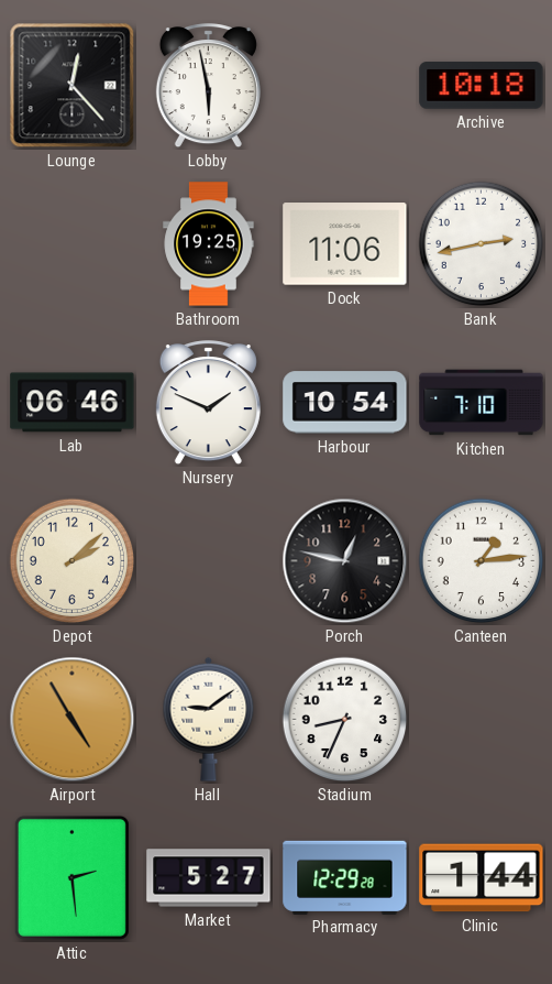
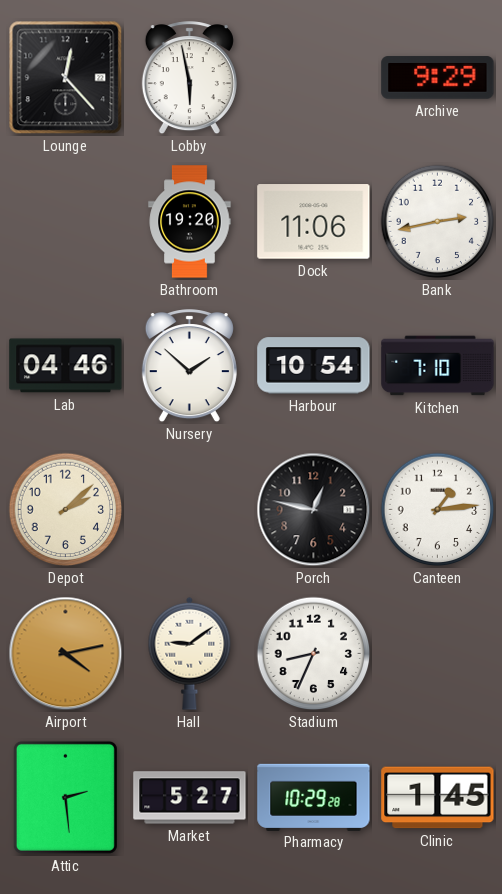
Archive: 10:18 -> 9:29
Bathroom: 19:25 -> 19:20
Lab: 06:46 -> 04:46
Nursery: 1:49 -> 1:52
Airport: 4:55 -> 4:13
Pharmacy: 12:29 -> 10:29
Clinic: 1:44 -> 1:45
